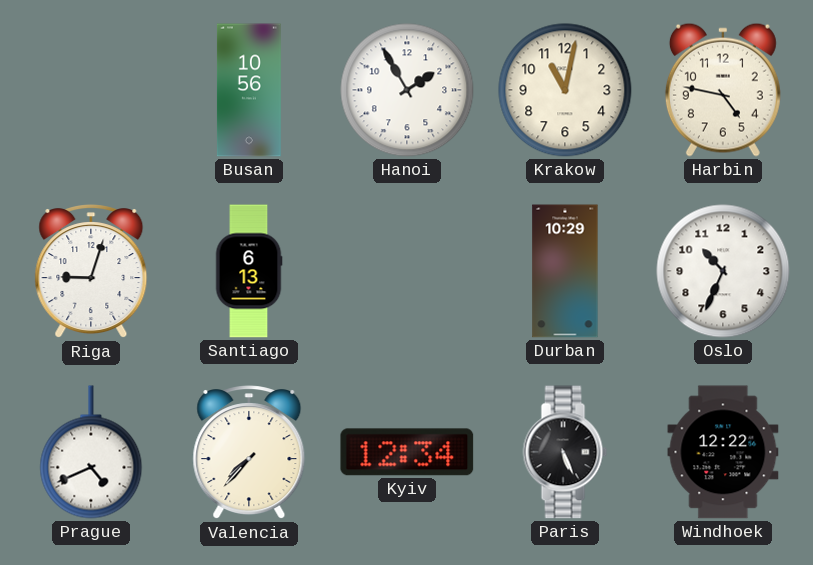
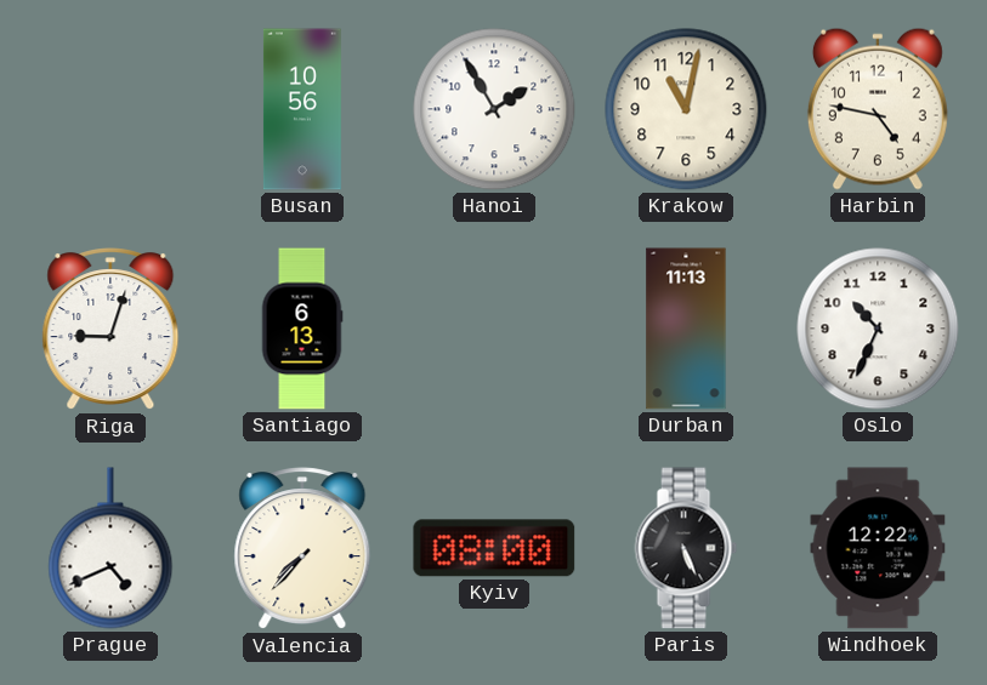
Durban: 10:29 -> 11:13
Kyiv: 12:34 -> 08:00
